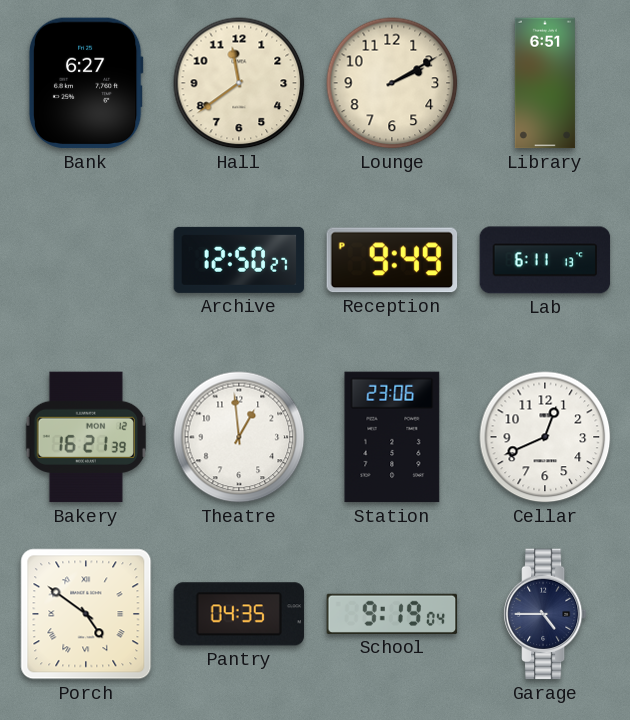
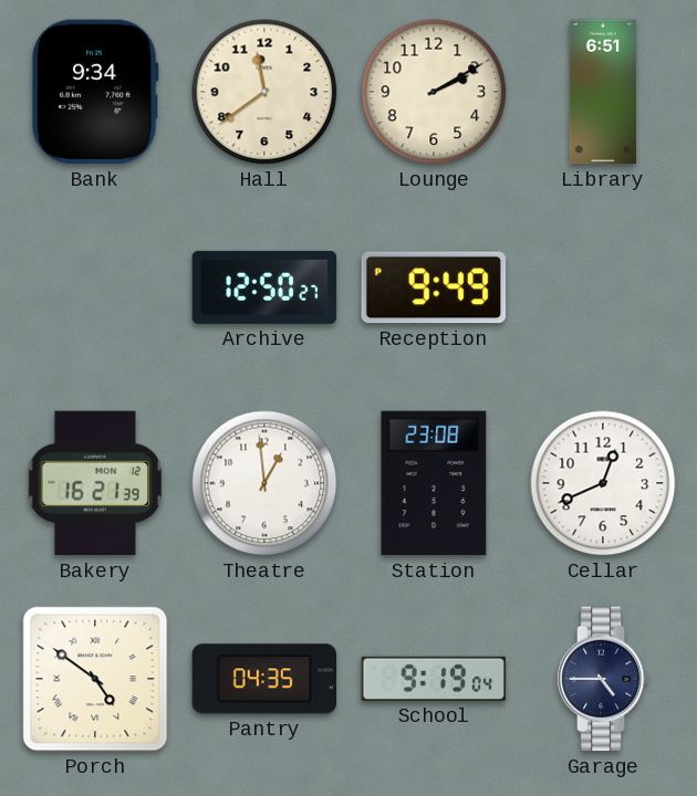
Bank: 6:27 -> 9:34
Lab: 6:11 -> none
Station: 23:06 -> 23:08
